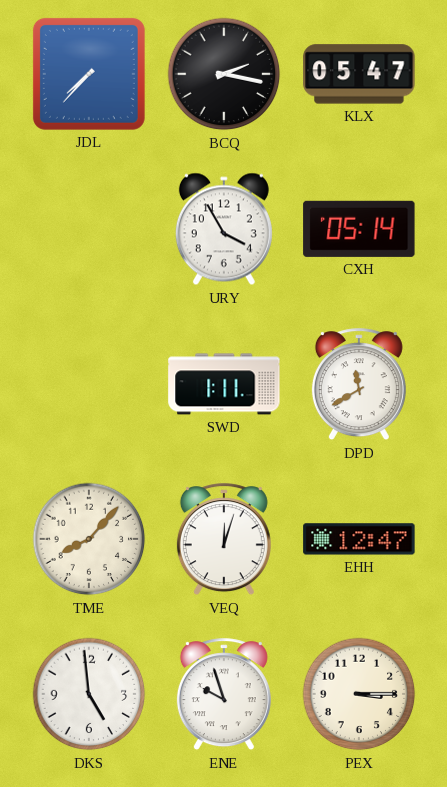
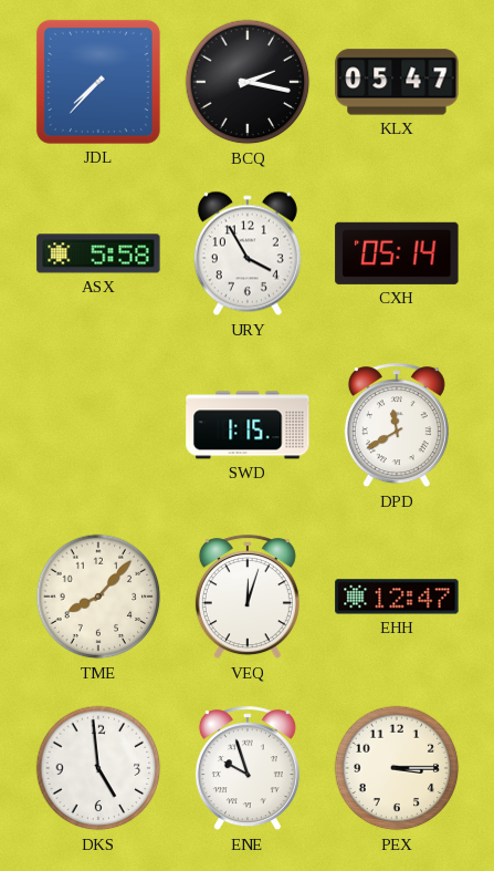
ASX: none -> 5:58
SWD: 1:11 -> 1:15
